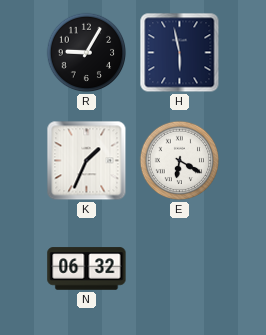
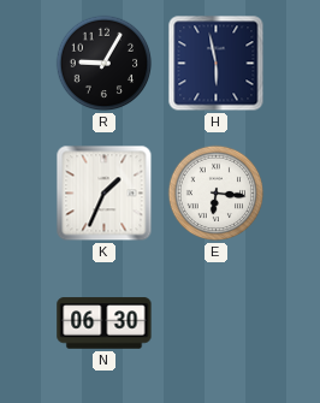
E: 6:20 -> 6:16
N: 06:32 -> 06:30
